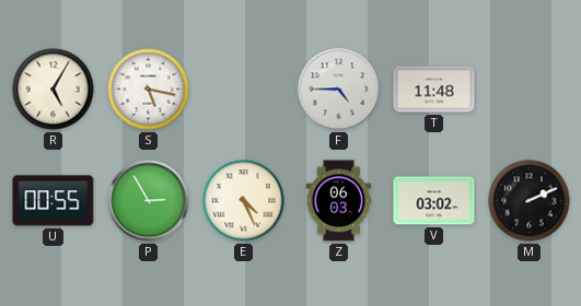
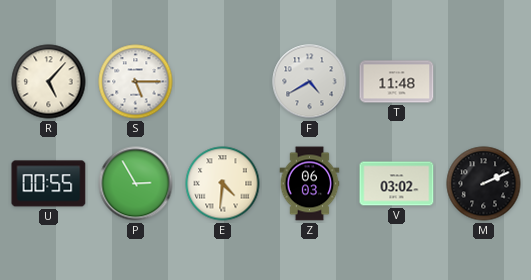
R: 5:05 -> 5:07
S: 5:17 -> 5:15
F: 4:45 -> 4:40
E: 4:26 -> 4:31
